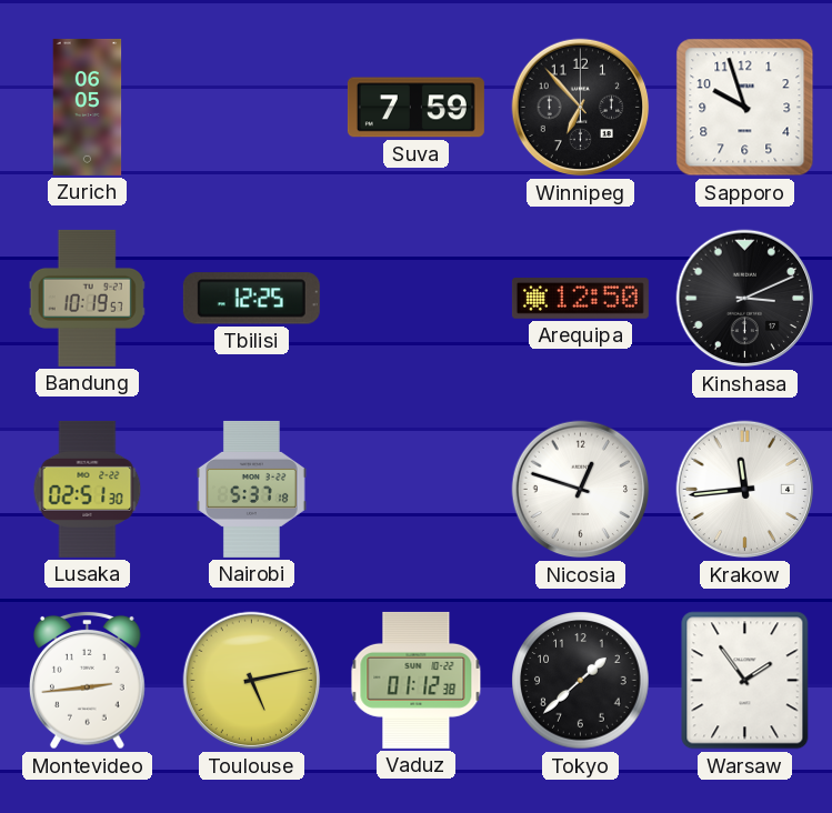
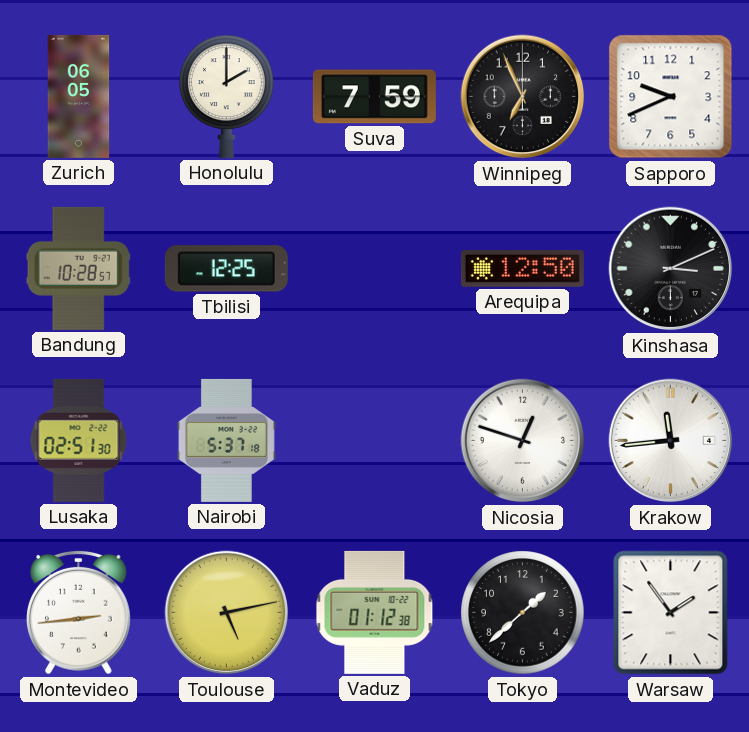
Honolulu: none -> 2:00
Winnipeg: 6:53 -> 6:56
Sapporo: 9:57 -> 9:41
Bandung: 10:19 -> 10:28
